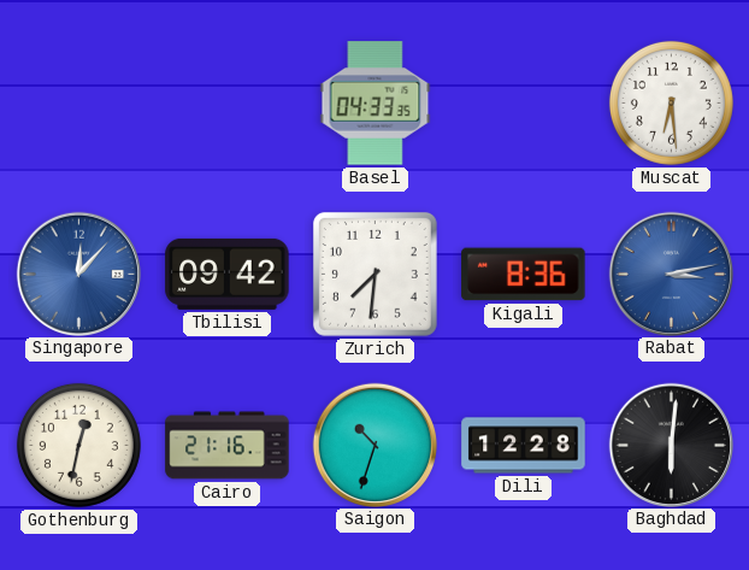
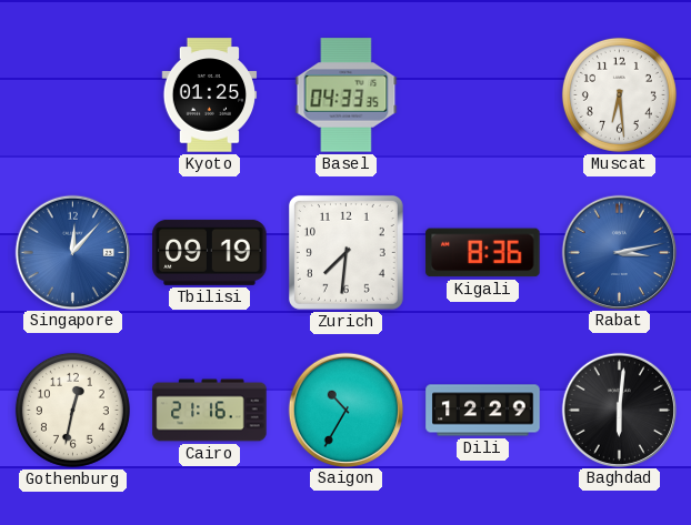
Kyoto: none -> 01:25
Tbilisi: 09:42 -> 09:19
Saigon: 10:33 -> 10:35
Dili: 12:28 -> 12:29
